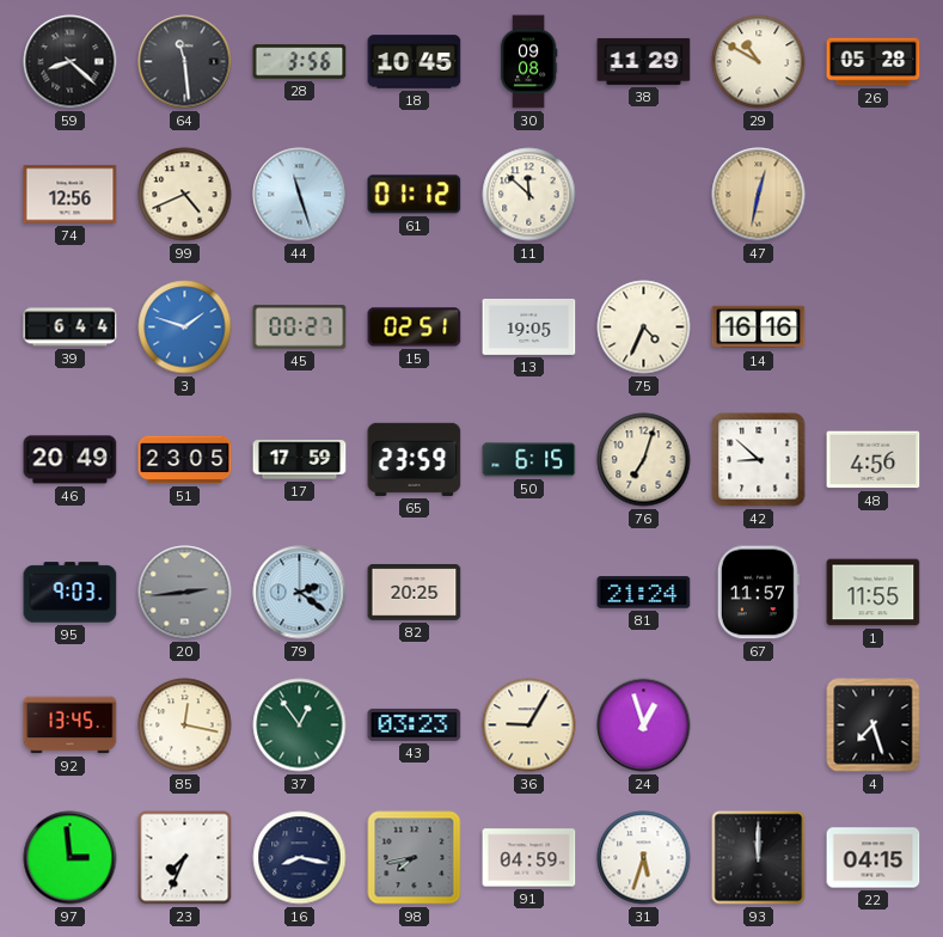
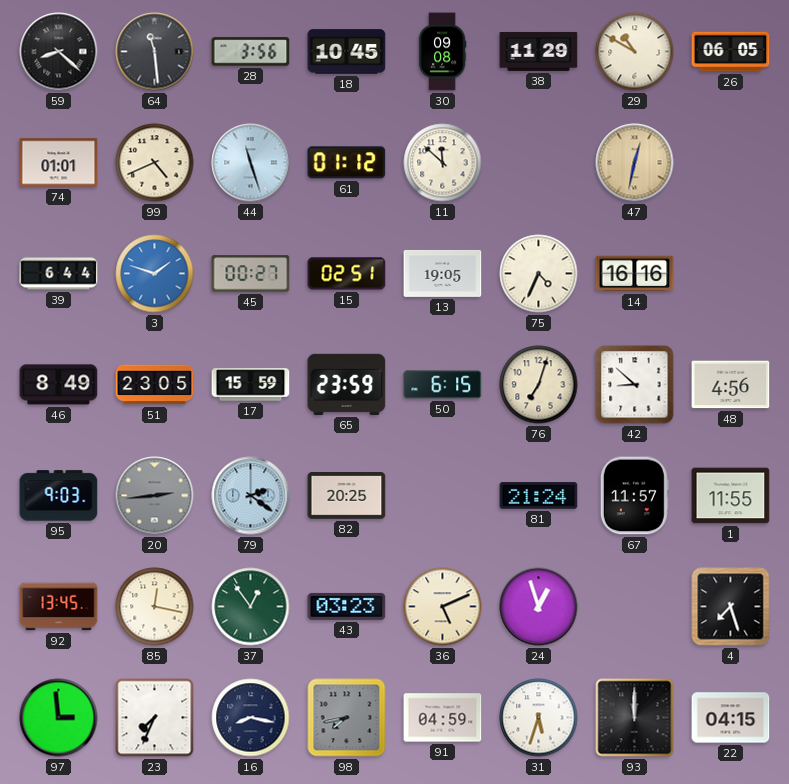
26: 05:28 -> 06:05
74: 12:56 -> 01:01
46: 20:49 -> 8:49
17: 17:59 -> 15:59
36: 9:05 -> 5:11
